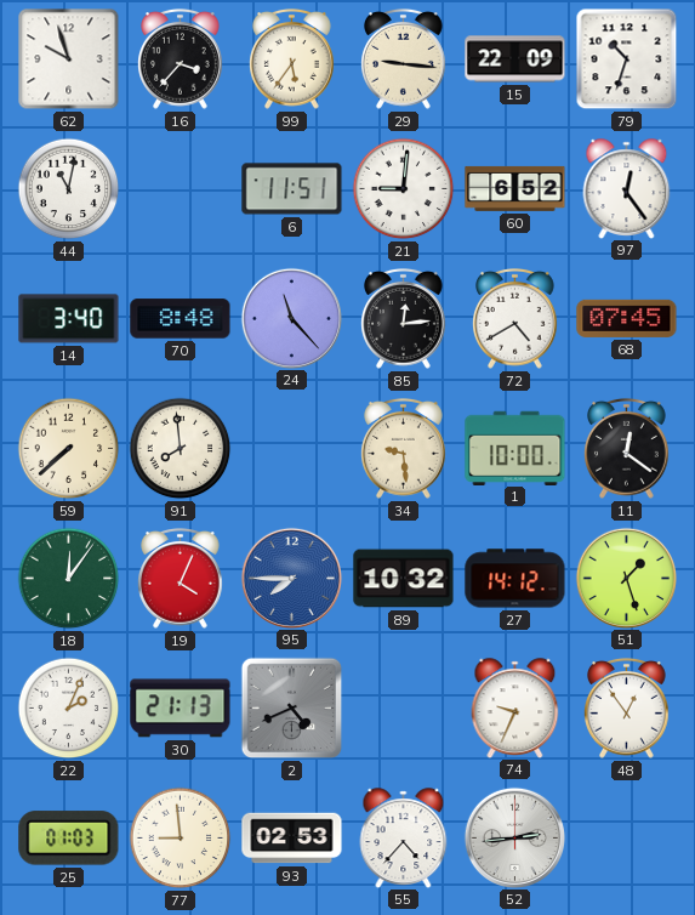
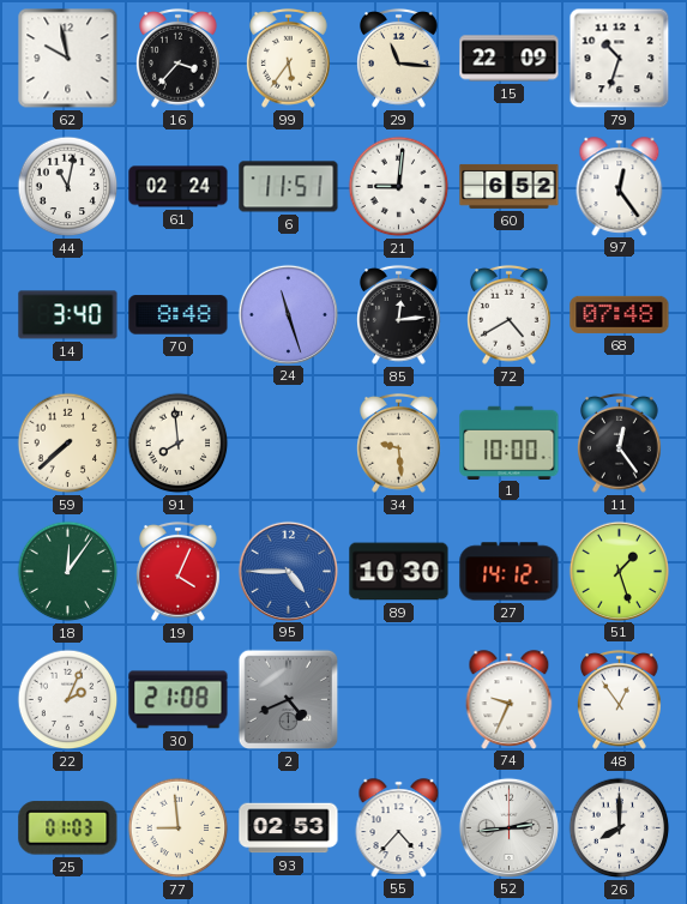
62: 9:57 -> 9:58
29: 9:16 -> 11:16
61: none -> 02:24
24: 11:23 -> 11:27
68: 07:45 -> 07:48
11: 12:21 -> 12:24
95: 7:45 -> 4:45
89: 10:32 -> 10:30
30: 21:13 -> 21:08
26: none -> 8:00
